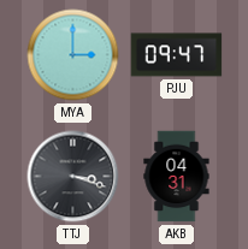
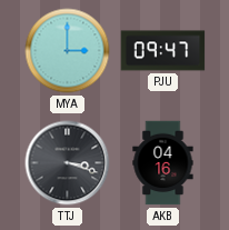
AKB: 04:31 -> 04:16
